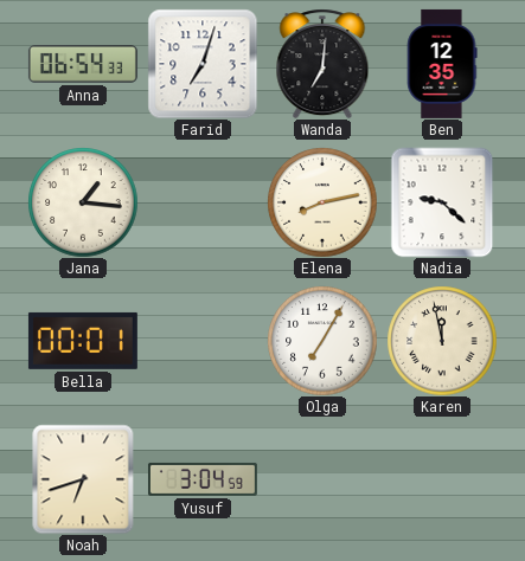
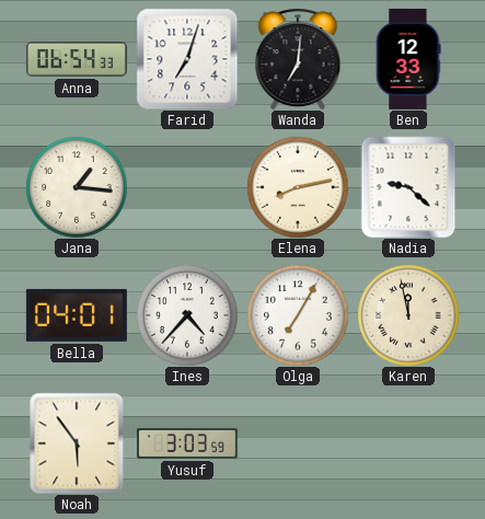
Ben: 12:35 -> 12:33
Bella: 00:01 -> 04:01
Ines: none -> 4:37
Noah: 6:42 -> 5:54
Yusuf: 3:04 -> 3:03
